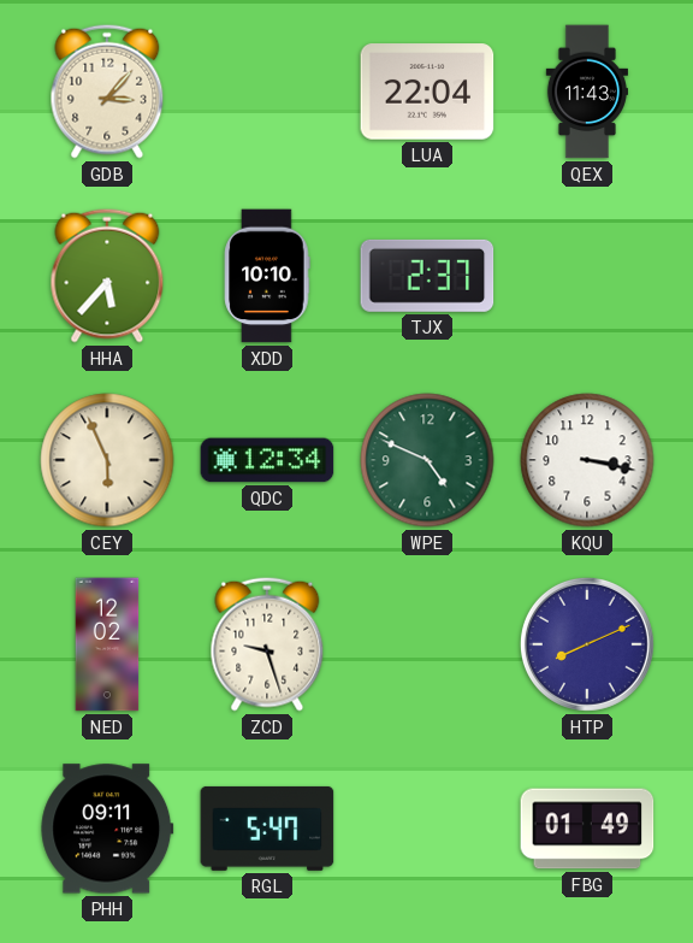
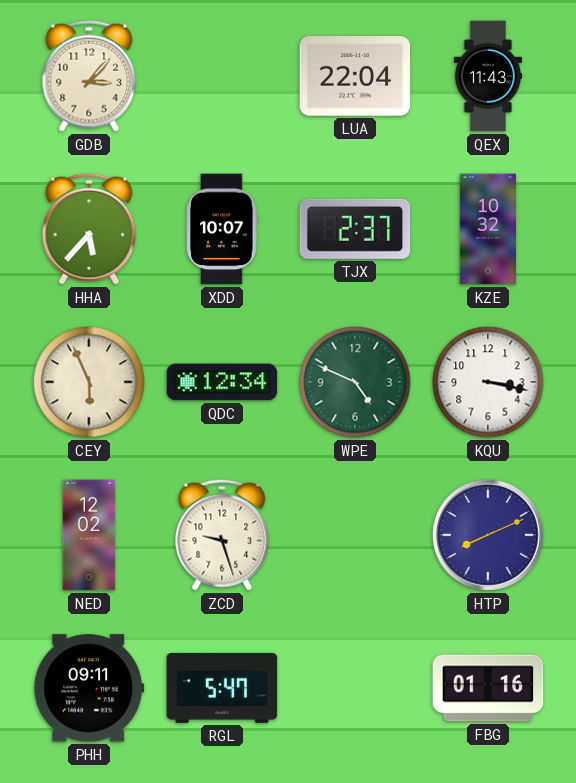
XDD: 10:10 -> 10:07
KZE: none -> 10:32
FBG: 01:49 -> 01:16
